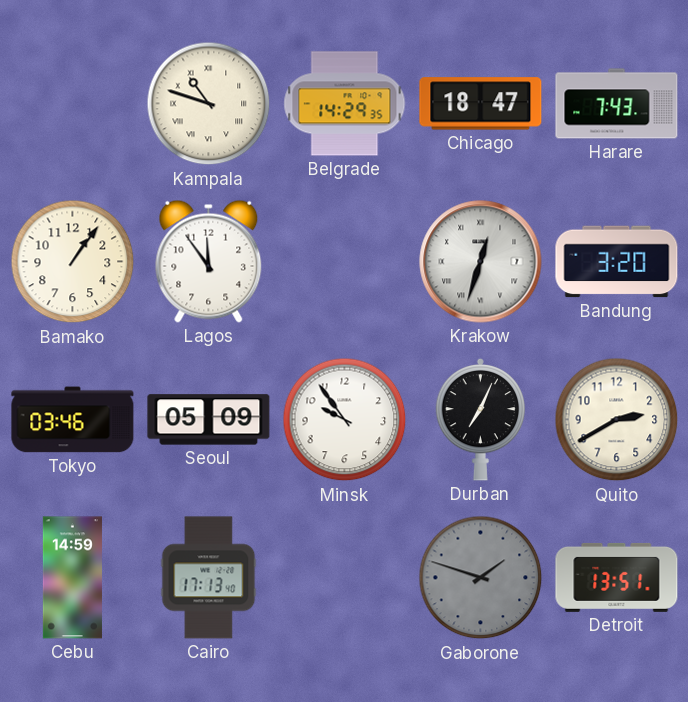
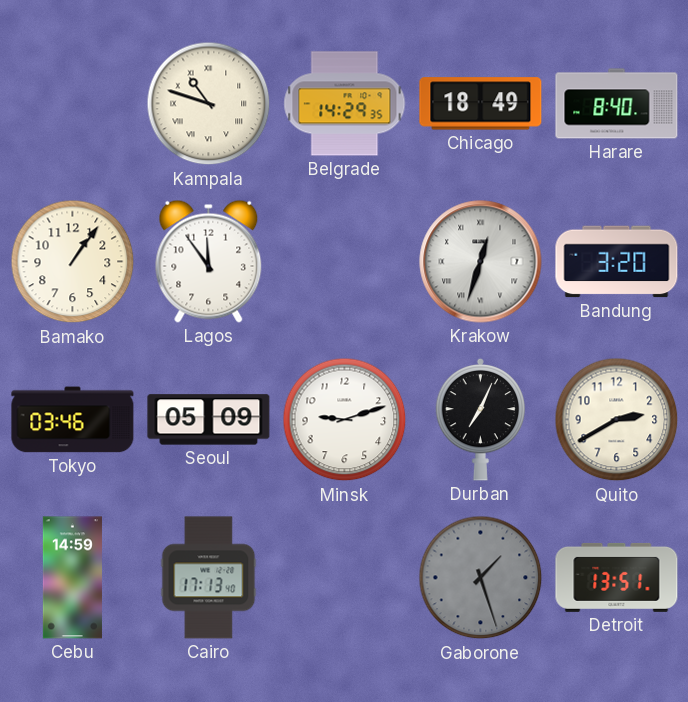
Chicago: 18:47 -> 18:49
Harare: 7:43 -> 8:40
Minsk: 9:54 -> 9:12
Gaborone: 1:48 -> 1:27
